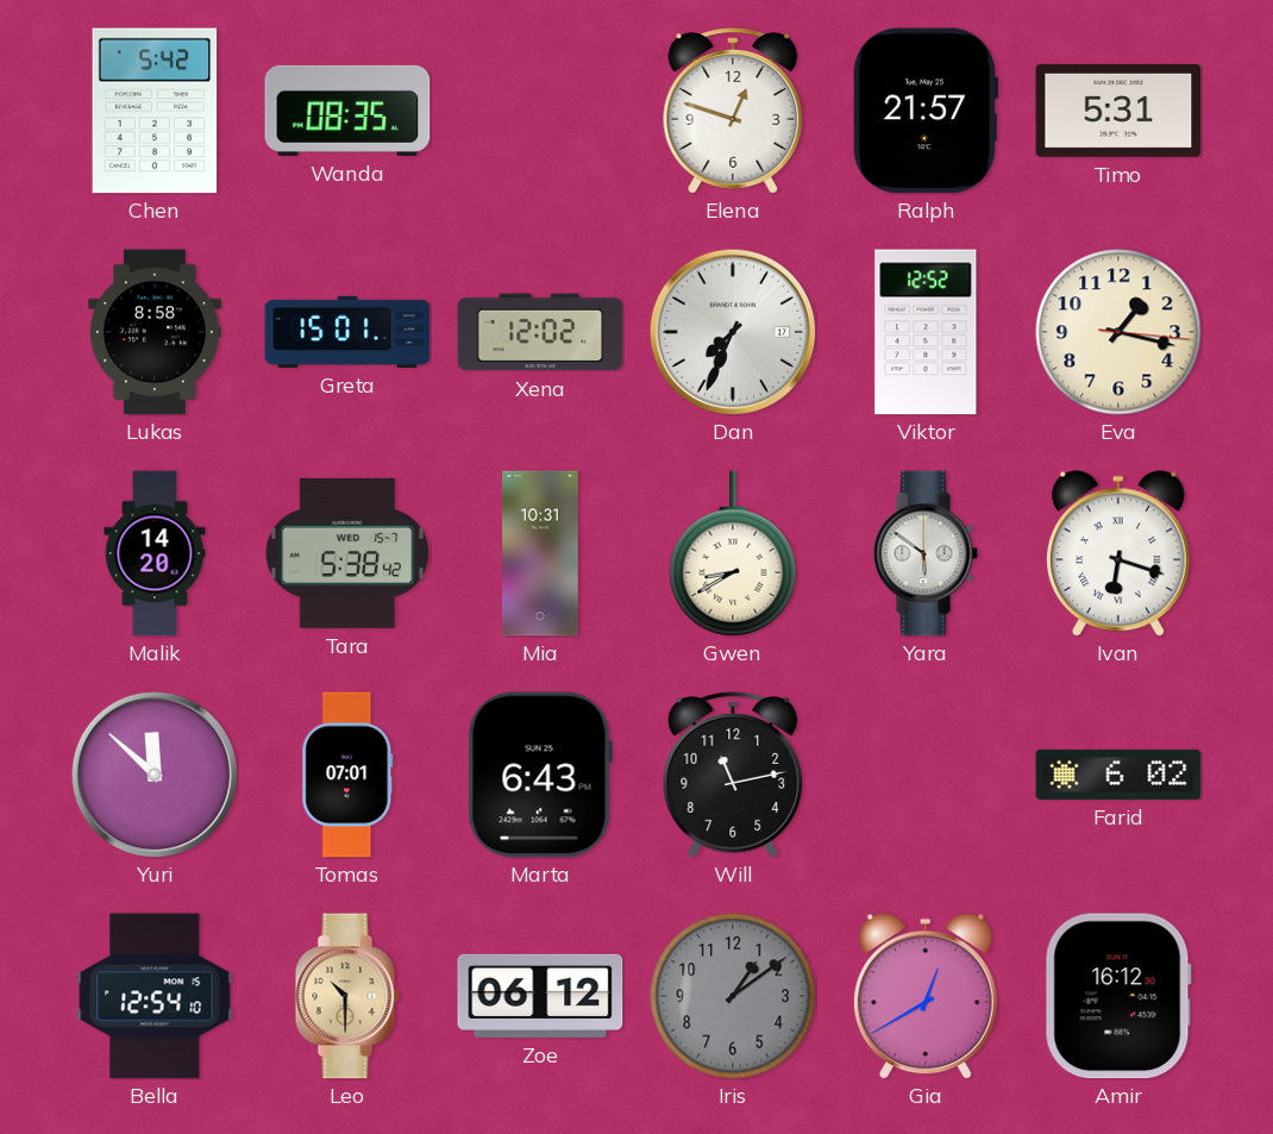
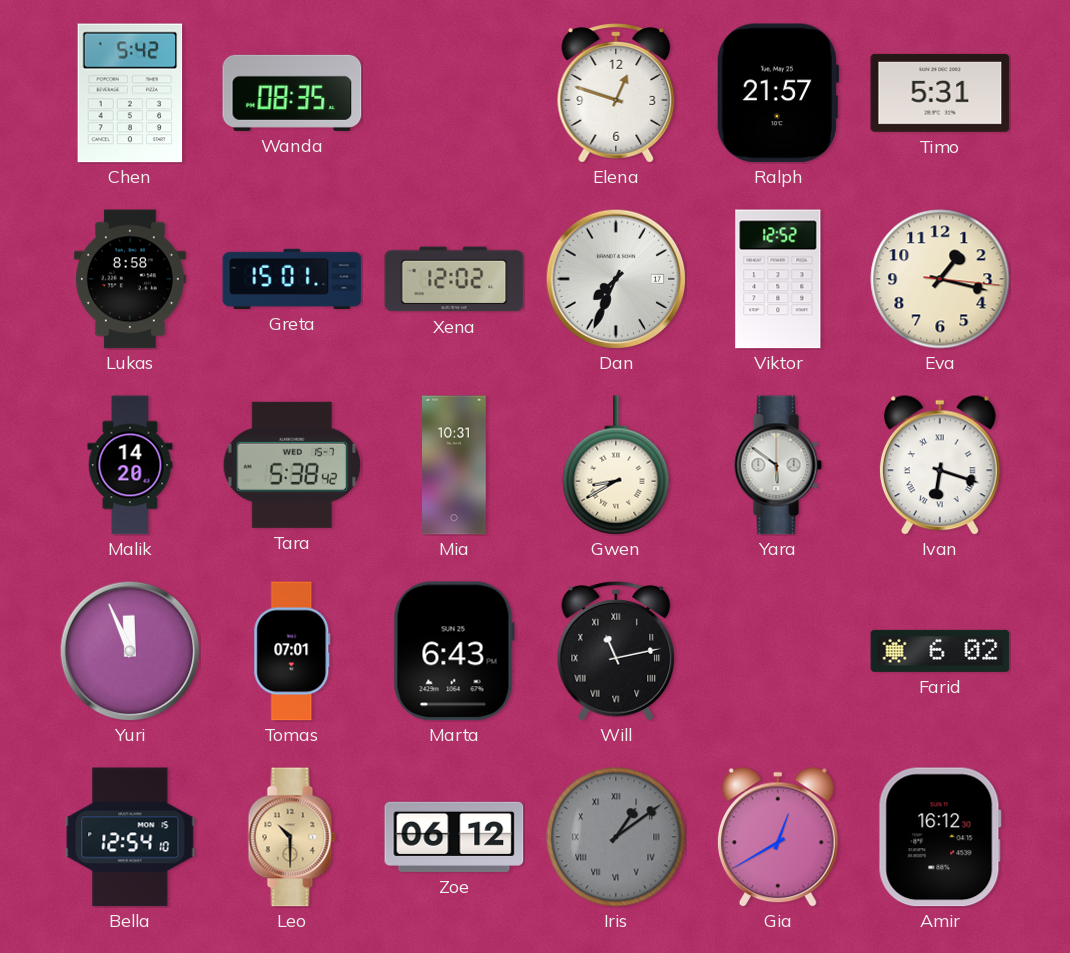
Yuri: 11:52 -> 11:56
Will numerals: Arabic -> Roman
Iris numerals: Arabic -> Roman
